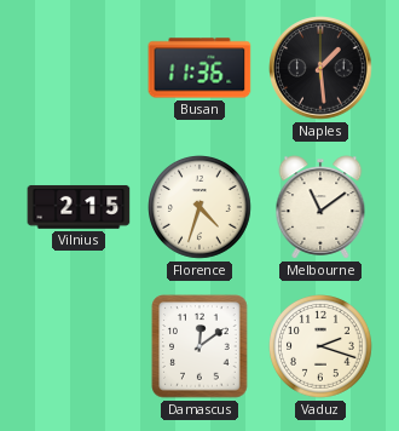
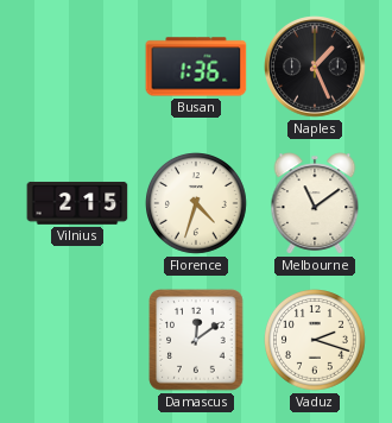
Busan: 11:36 -> 1:36
Naples: 1:29 -> 1:26
